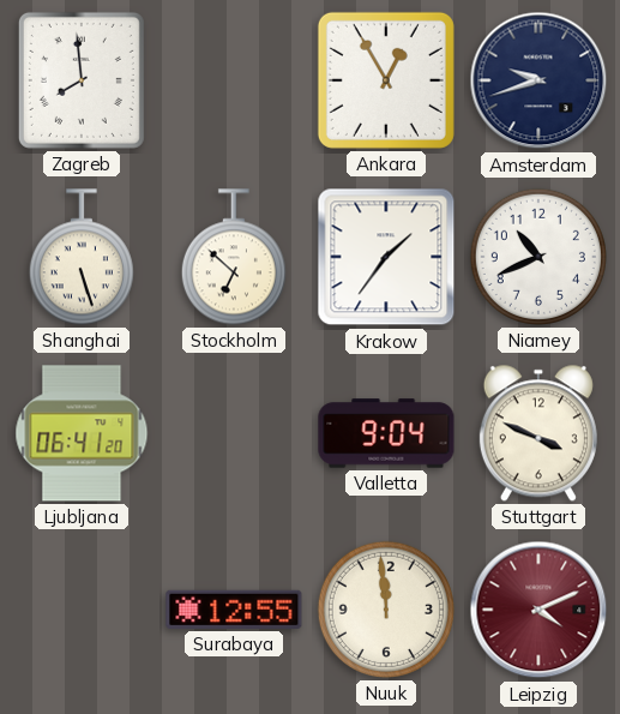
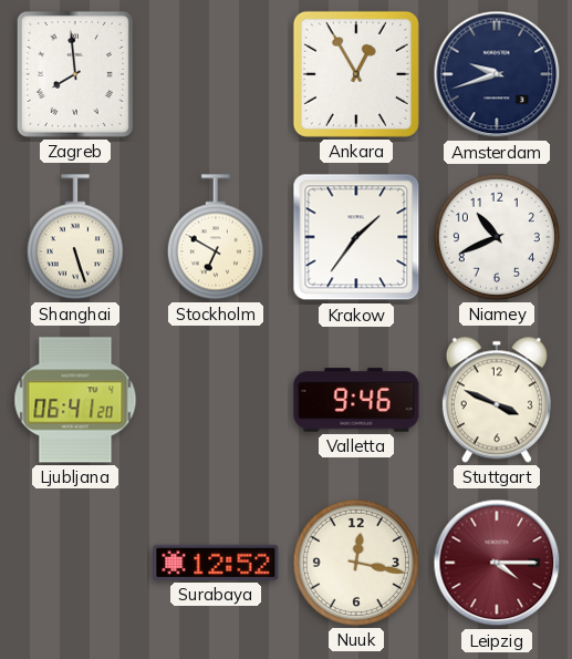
Stockholm: 6:52 -> 6:50
Valletta: 9:04 -> 9:46
Surabaya: 12:55 -> 12:52
Nuuk: 11:59 -> 12:17
Leipzig: 4:11 -> 4:15
